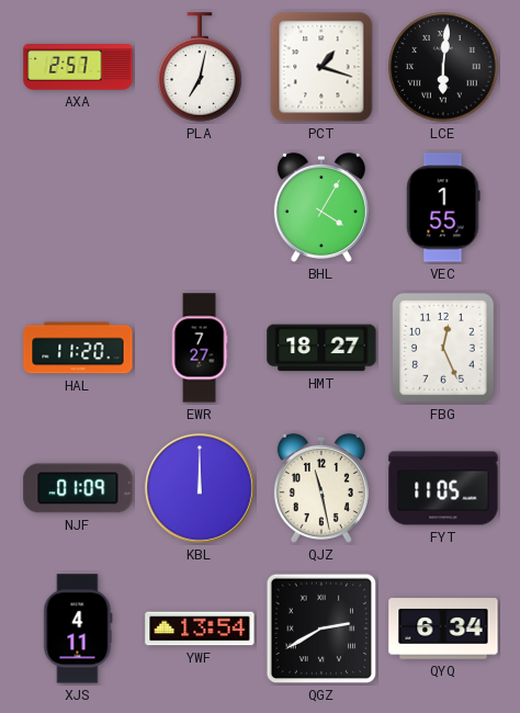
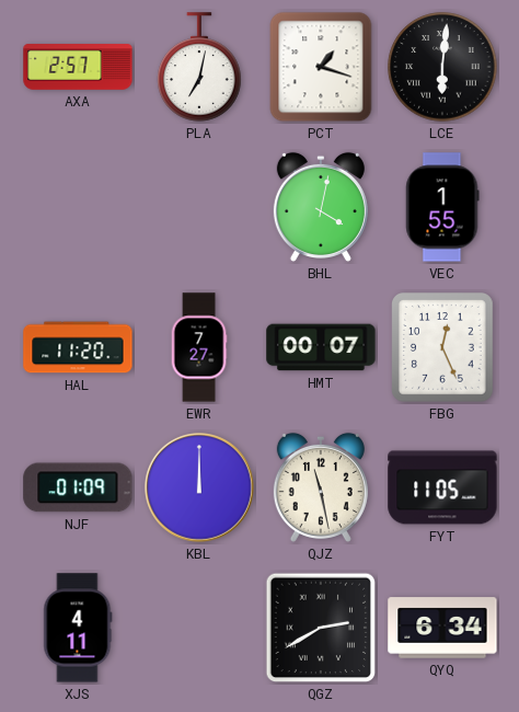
BHL: 4:05 -> 4:02
HMT: 18:27 -> 00:07
YWF: 13:54 -> none
